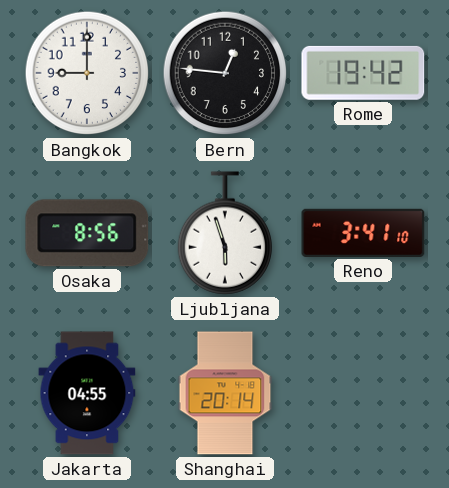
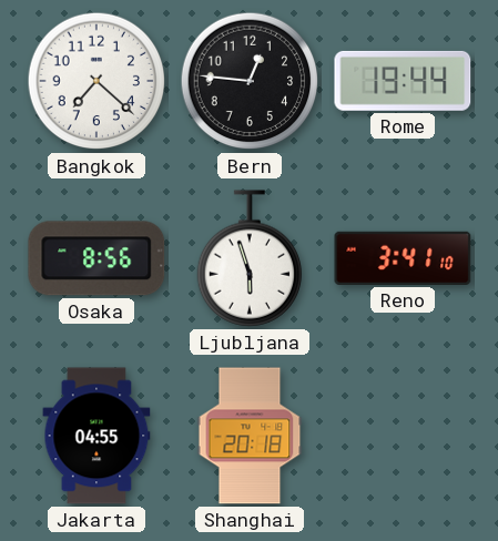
Bangkok: 9:00 -> 7:22
Rome: 19:42 -> 19:44
Shanghai: 20:14 -> 20:18
